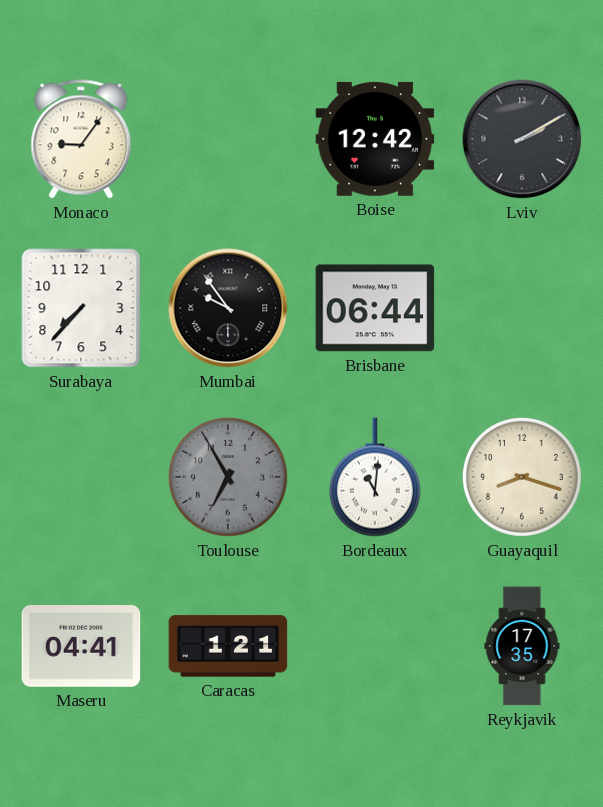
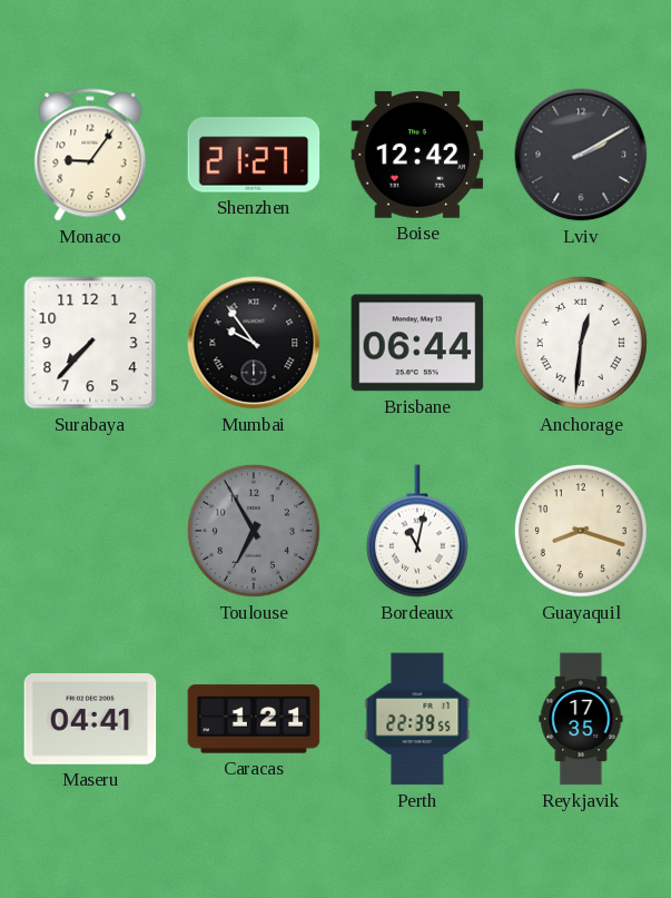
Shenzhen: none -> 21:27
Anchorage: none -> 12:31
Bordeaux: 11:01 -> 11:02
Perth: none -> 22:39
